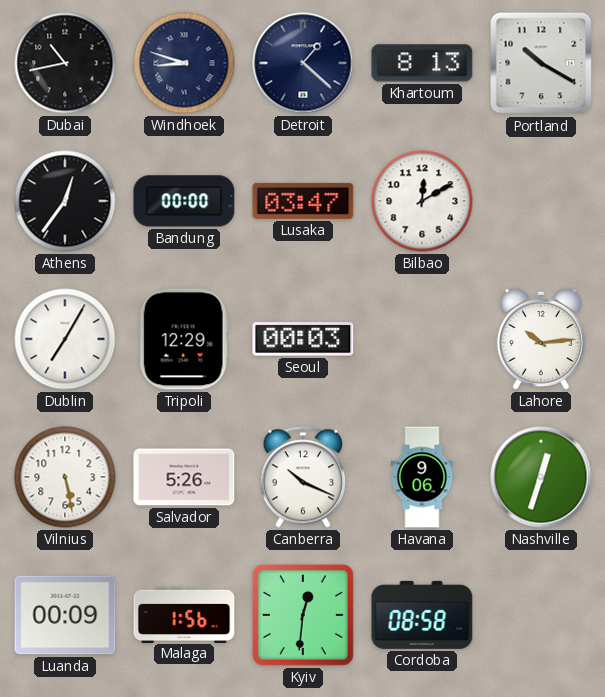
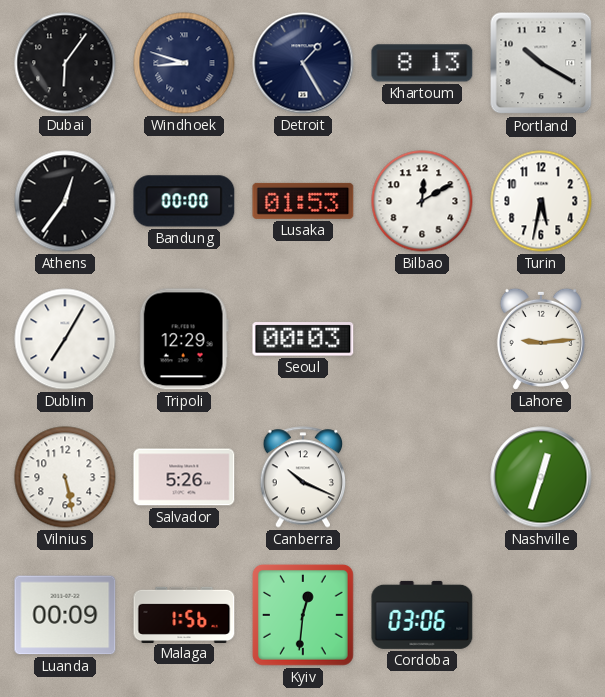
Dubai: 10:43 -> 6:06
Detroit: 1:22 -> 1:25
Lusaka: 03:47 -> 01:53
Turin: none -> 5:32
Lahore: 10:14 -> 9:14
Havana: 9:06 -> none
Cordoba: 08:58 -> 03:06
